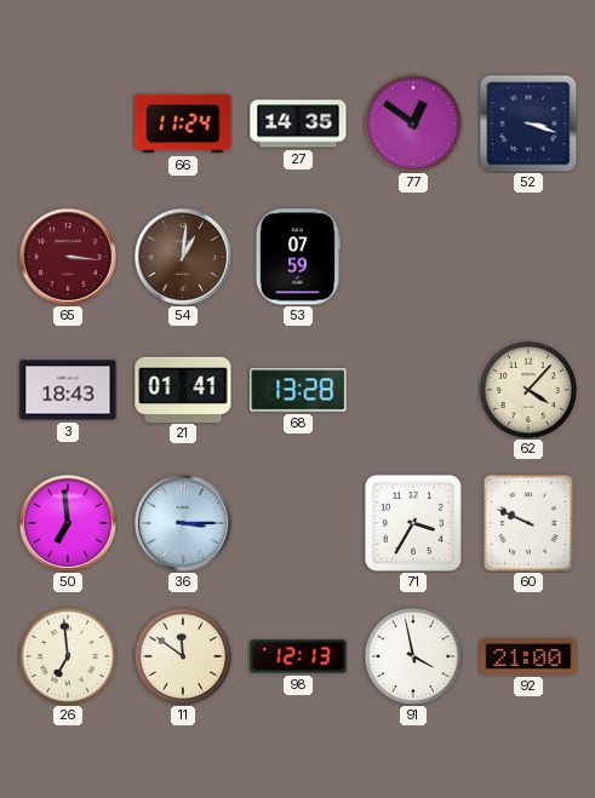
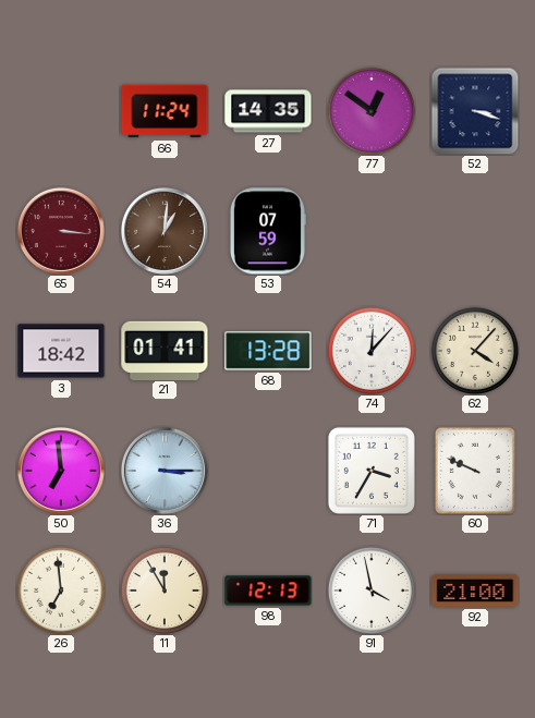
3: 18:43 -> 18:42
74: none -> 12:07
11: 11:51 -> 11:55
